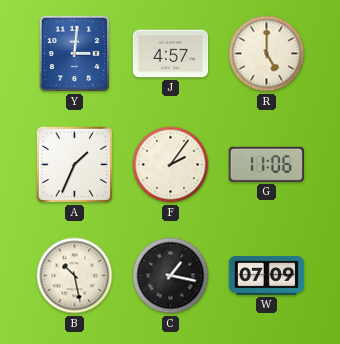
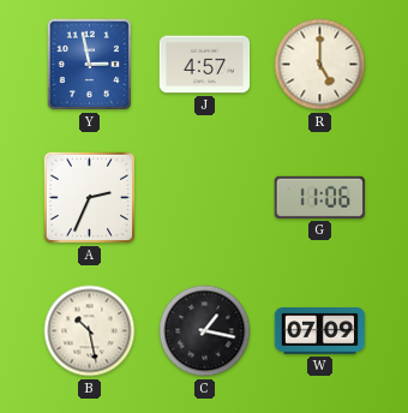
Y: 3:01 -> 2:58
A: 1:34 -> 2:34
F: 2:06 -> none
